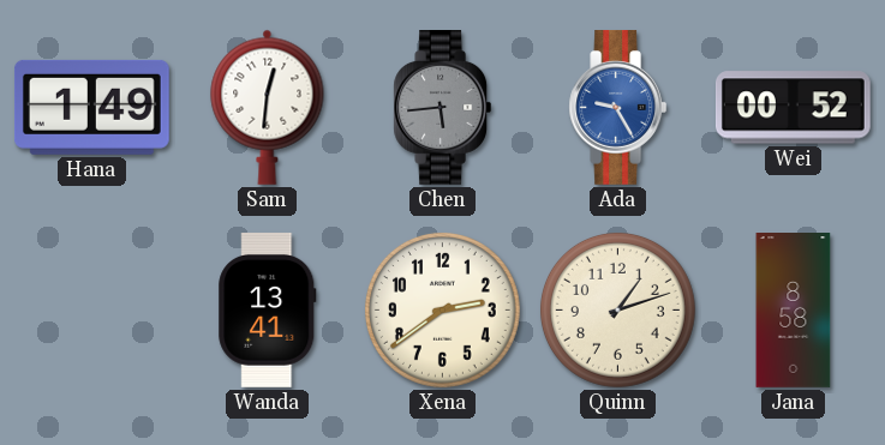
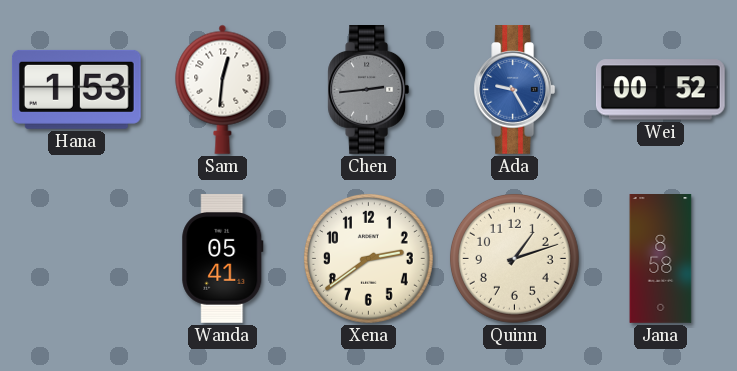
Hana: 1:49 -> 1:53
Chen: 5:44 -> 2:44
Wanda: 13:41 -> 05:41
